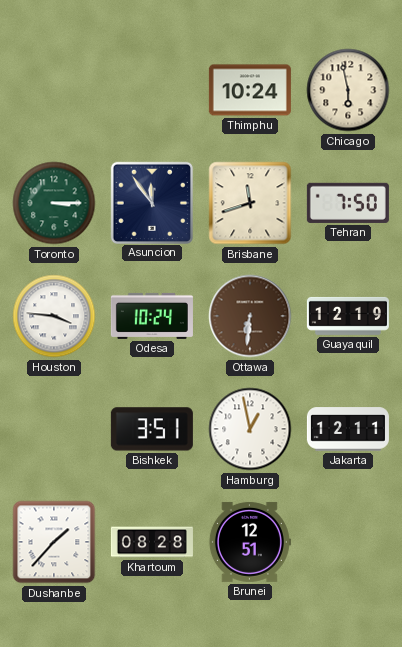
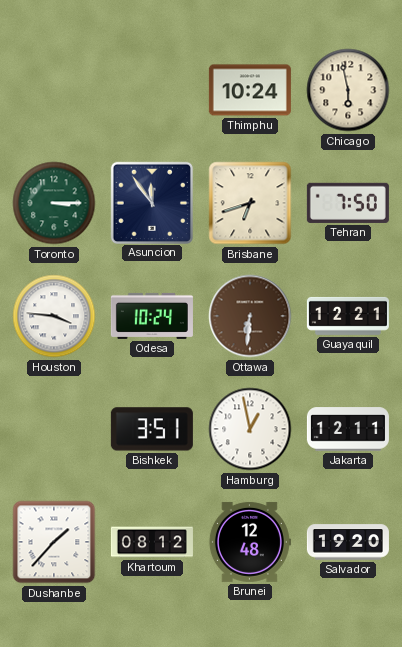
Brisbane: 11:42 -> 6:42
Guayaquil: 12:19 -> 12:21
Khartoum: 08:28 -> 08:12
Brunei: 12:51 -> 12:48
Salvador: none -> 19:20
